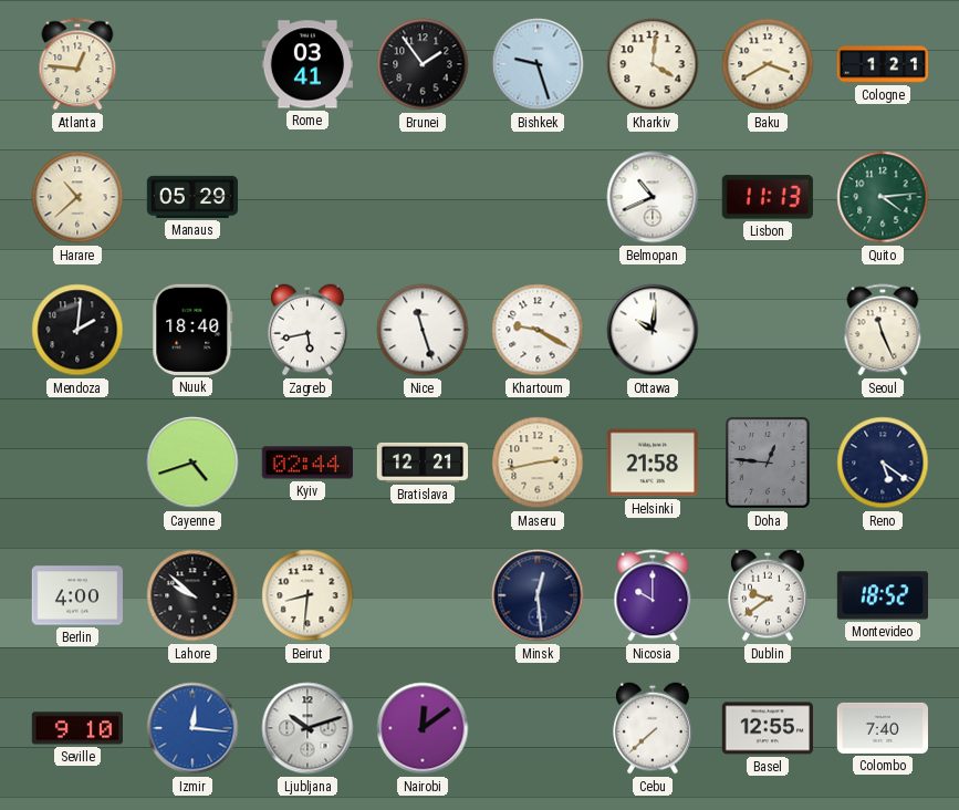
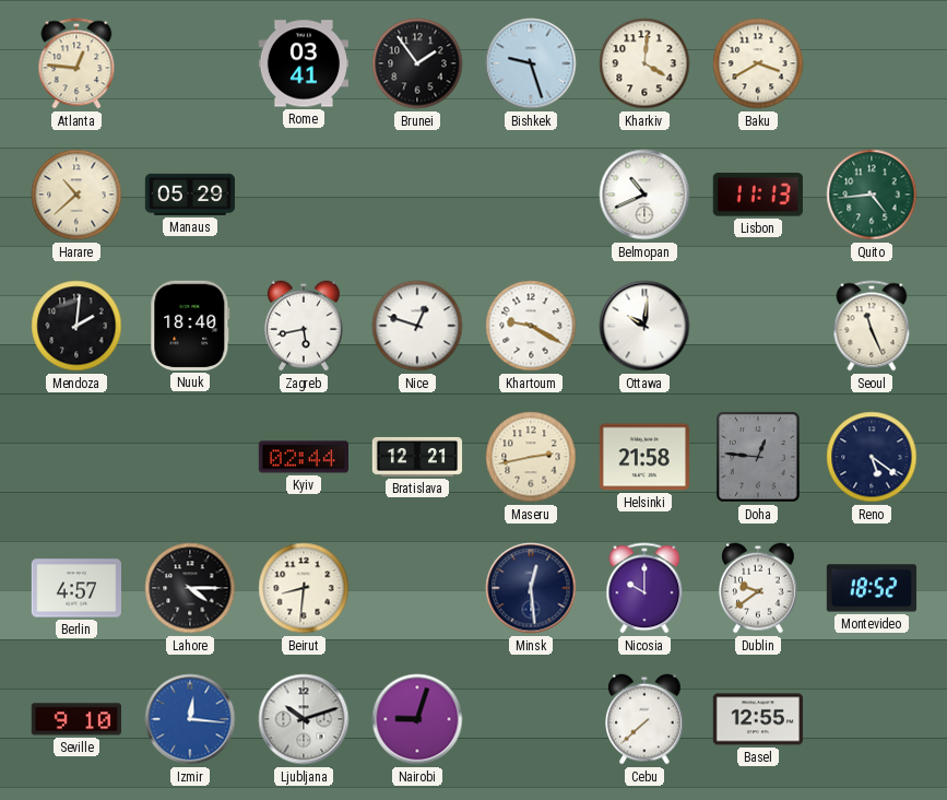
Cologne: 1:21 -> none
Quito: 4:14 -> 4:44
Nice: 11:27 -> 12:48
Cayenne: 4:42 -> none
Berlin: 4:00 -> 4:57
Lahore: 9:52 -> 4:15
Nairobi: 12:09 -> 9:03
Colombo: 7:40 -> none
